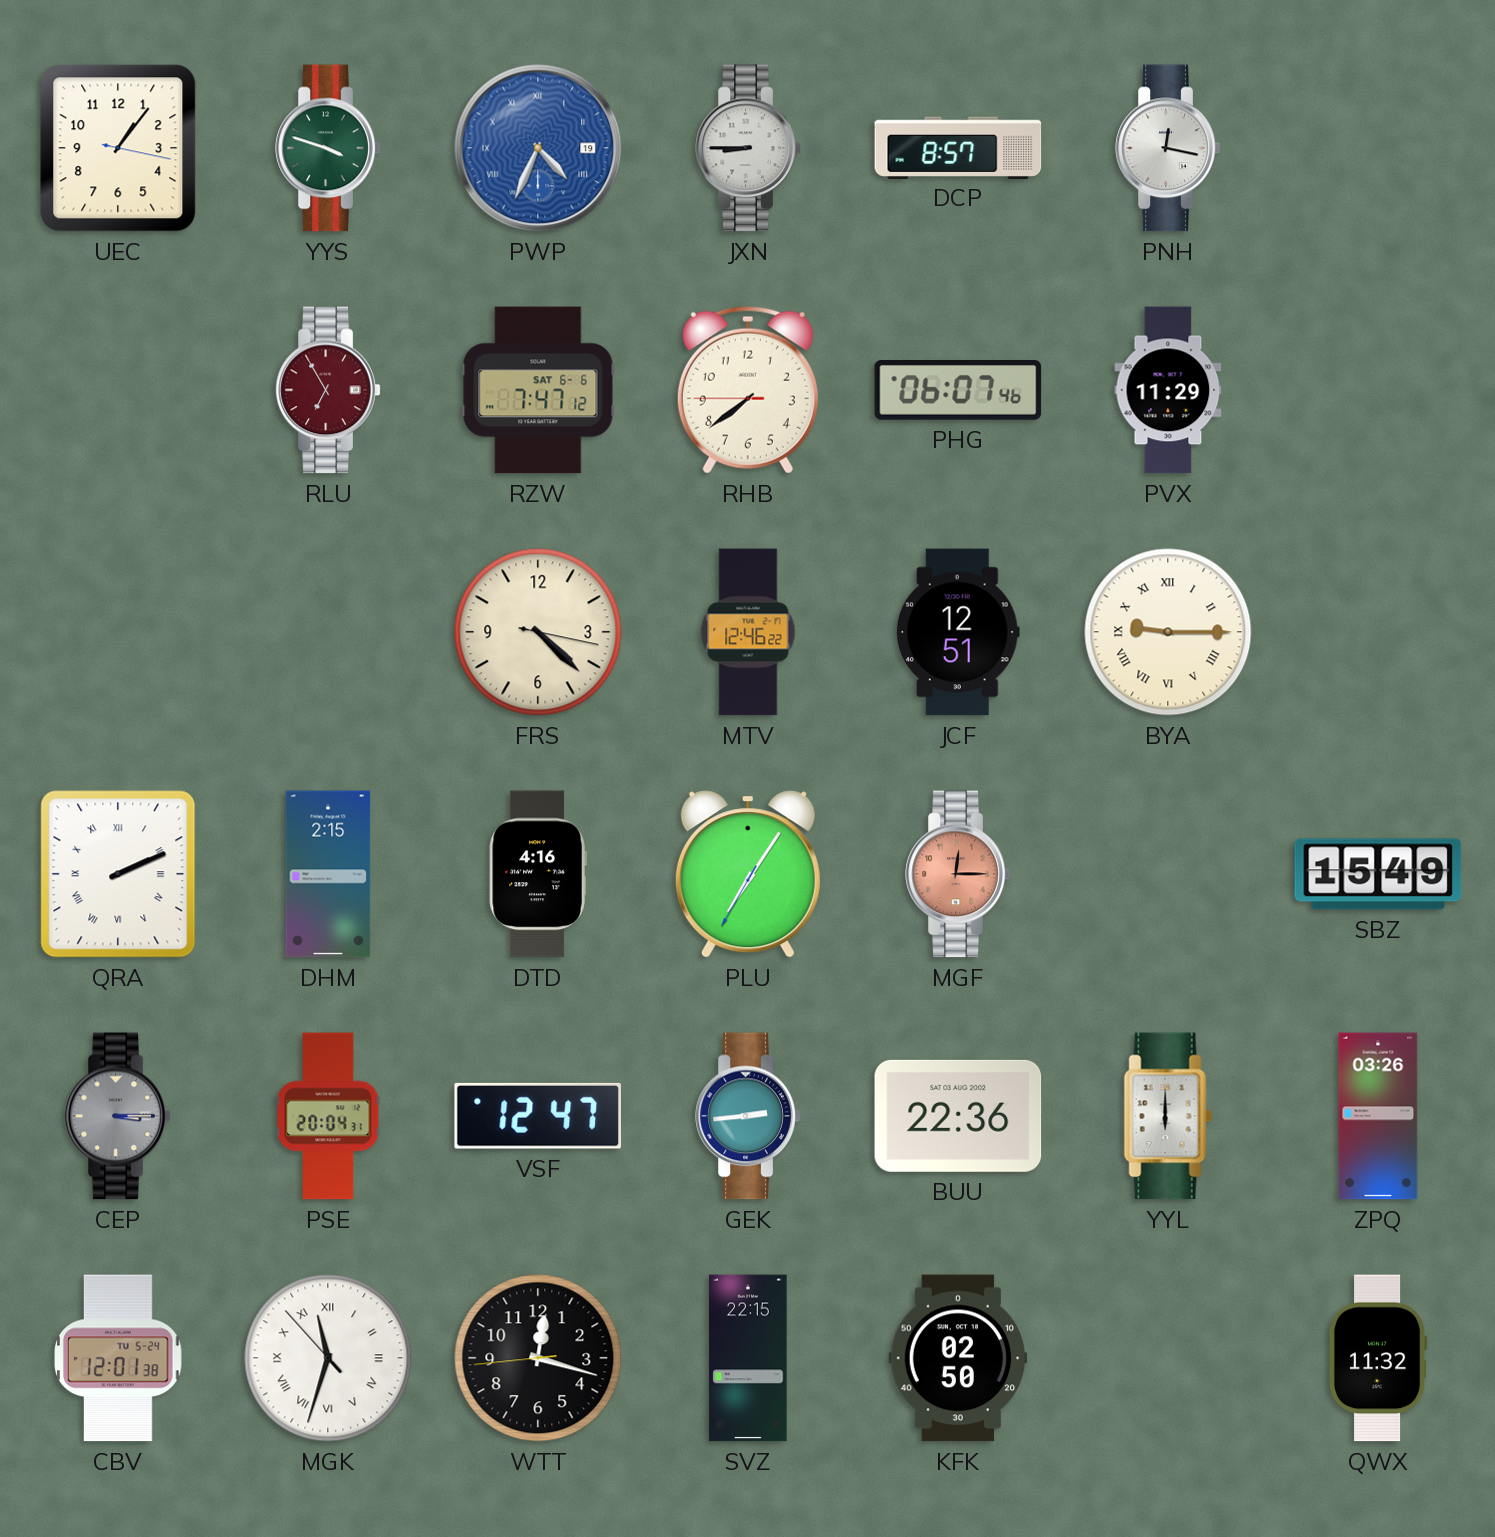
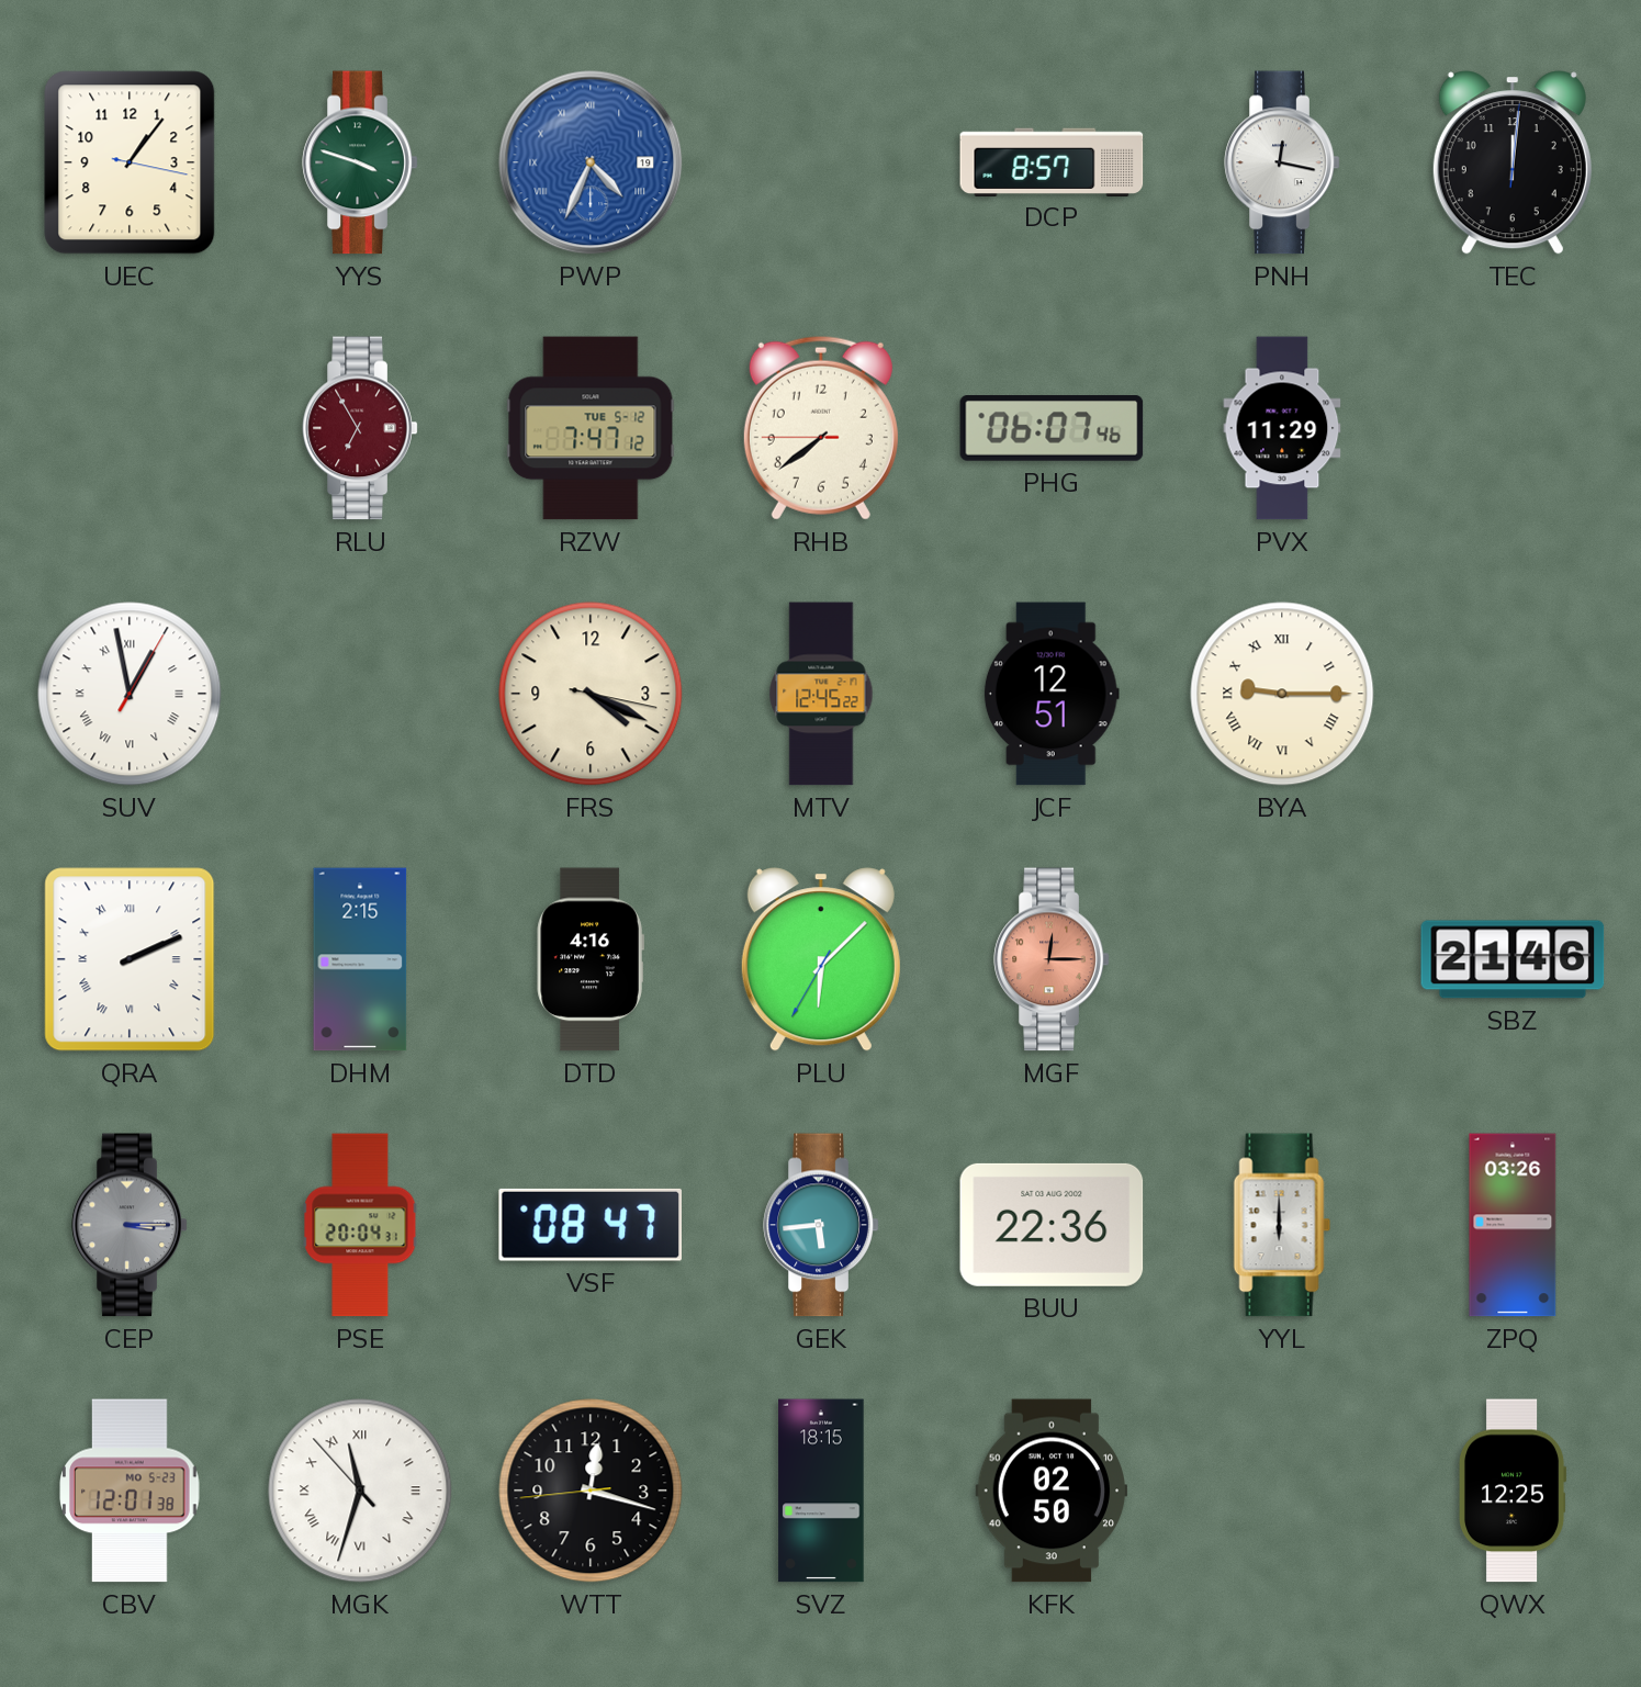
JXN: 8:45 -> none
TEC: none -> 12:01
RZW date: SAT 6-6 -> TUE 5-12
SUV: none -> 12:58
FRS: 4:22 -> 4:19
MTV: 12:46 -> 12:45
PLU: 7:05 -> 6:07
SBZ: 15:49 -> 21:46
VSF: 12:47 -> 08:47
GEK: 2:44 -> 5:44
CBV date: TU 5-24 -> MO 5-23
SVZ: 22:15 -> 18:15
QWX: 11:32 -> 12:25
